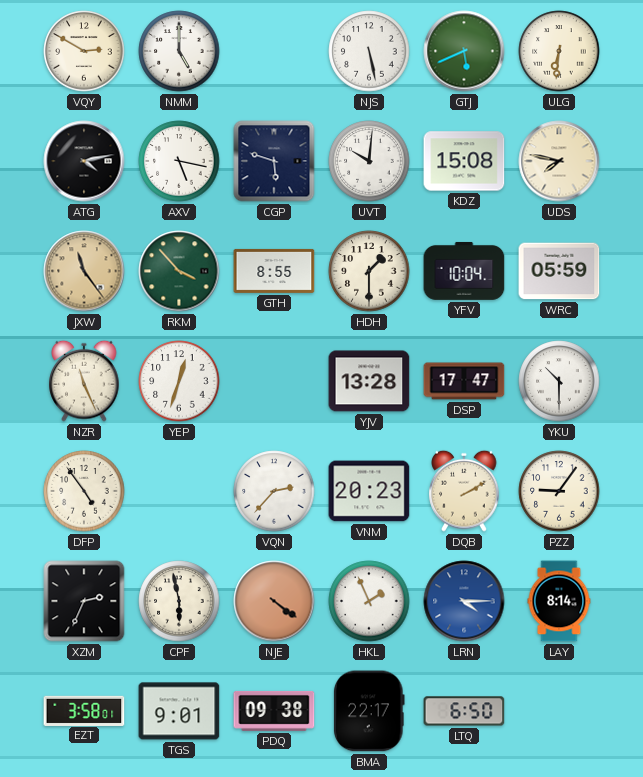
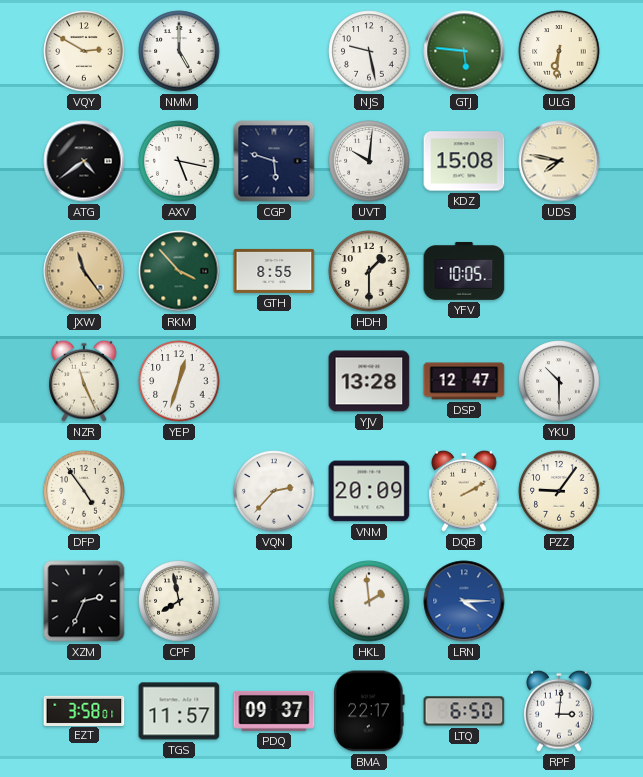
NJS: 5:28 -> 9:28
GTJ: 5:41 -> 5:46
ATG: 4:13 -> 4:39
YFV: 10:04 -> 10:05
WRC: 05:59 -> none
DSP: 17:47 -> 12:47
VNM: 20:23 -> 20:09
CPF: 5:58 -> 7:58
NJE: 4:21 -> none
HKL: 1:56 -> 1:59
LAY: 8:14 -> none
TGS: 9:01 -> 11:57
PDQ: 09:38 -> 09:37
RPF: none -> 3:01
